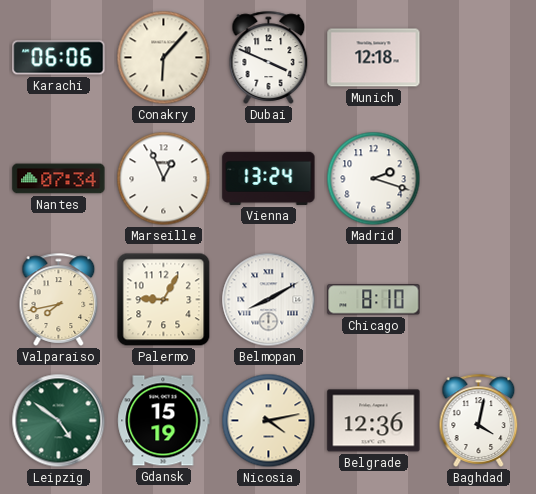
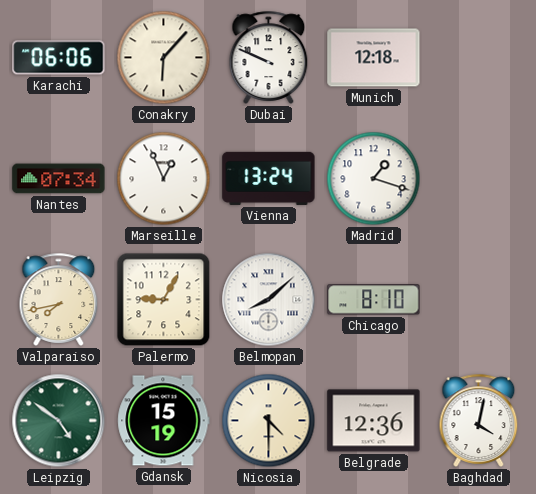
Dubai: 3:49 -> 9:49
Madrid: 2:18 -> 1:18
Belmopan: 8:10 -> 8:08
Nicosia: 4:13 -> 4:30
